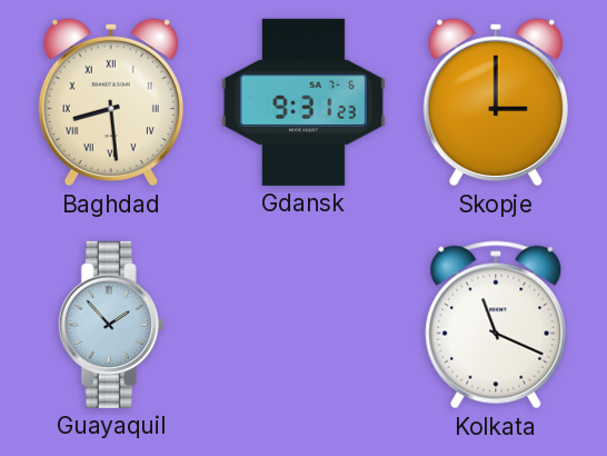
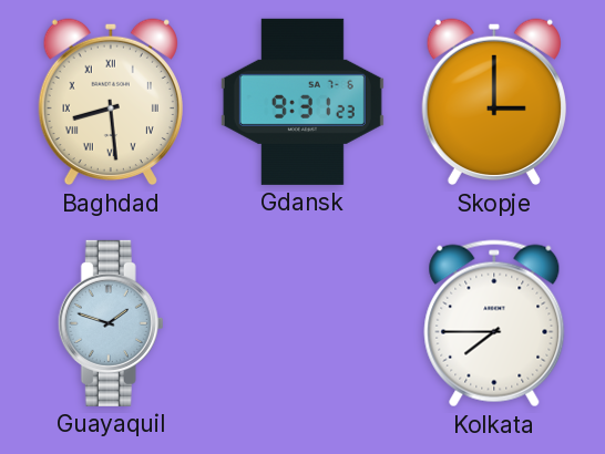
Guayaquil: 1:53 -> 1:48
Kolkata: 11:19 -> 7:45
